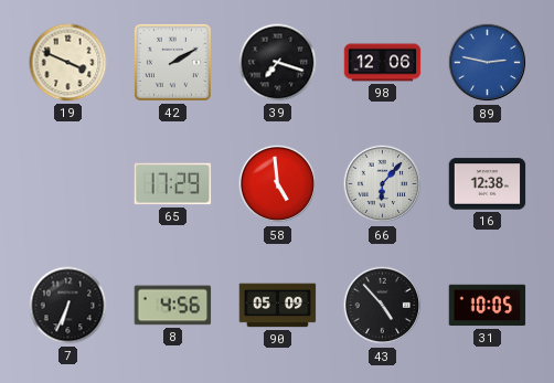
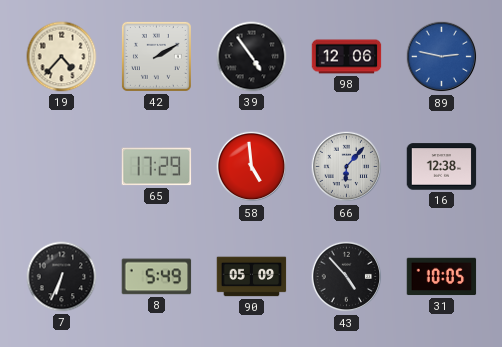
19: 3:49 -> 4:37
39: 7:18 -> 4:54
8: 4:56 -> 5:49
